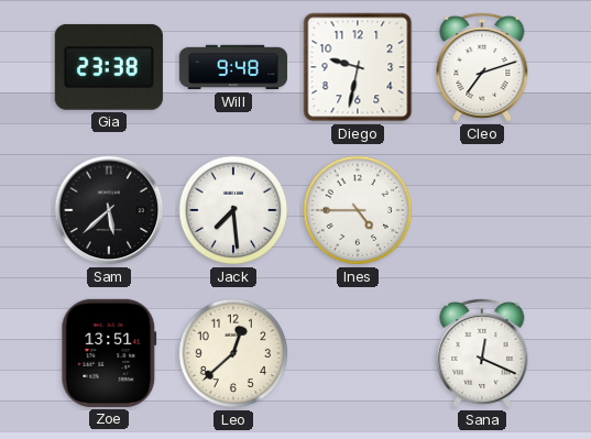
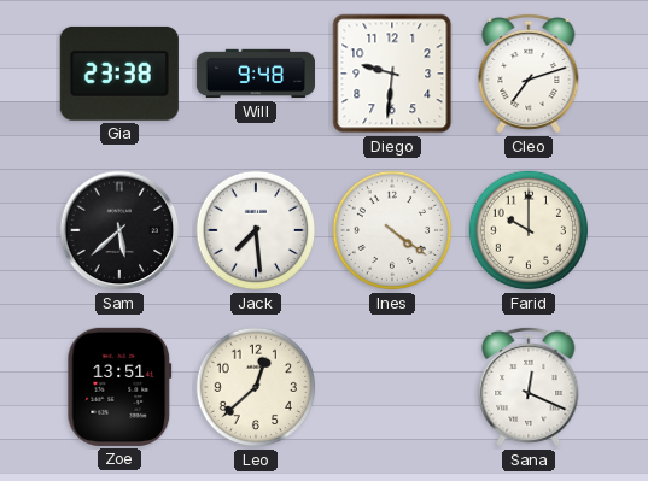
Diego: 9:32 -> 9:31
Ines: 4:45 -> 4:21
Farid: none -> 10:00
